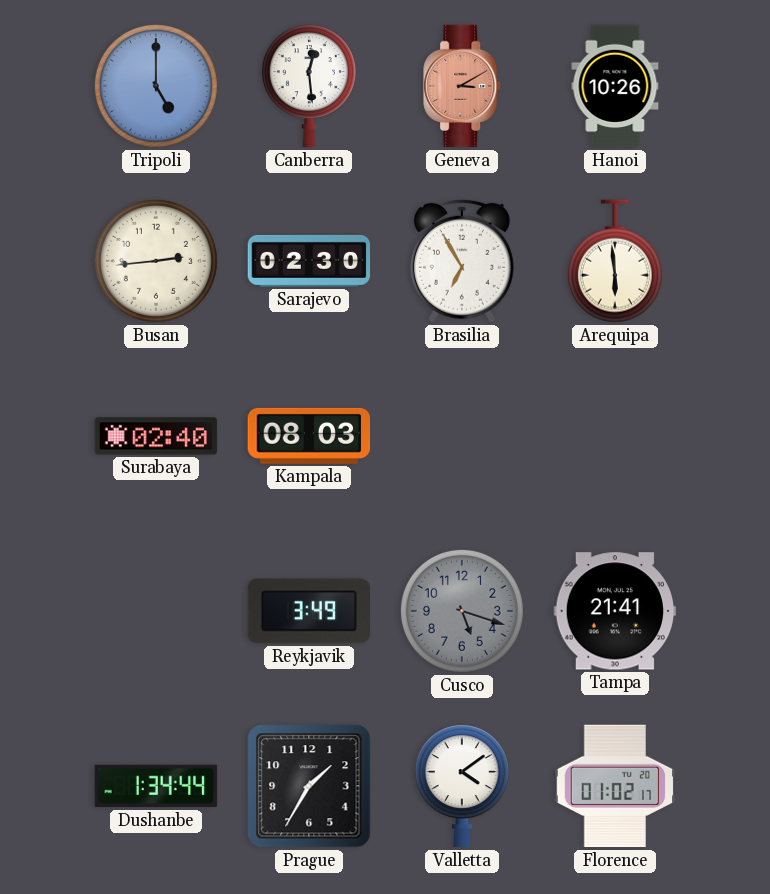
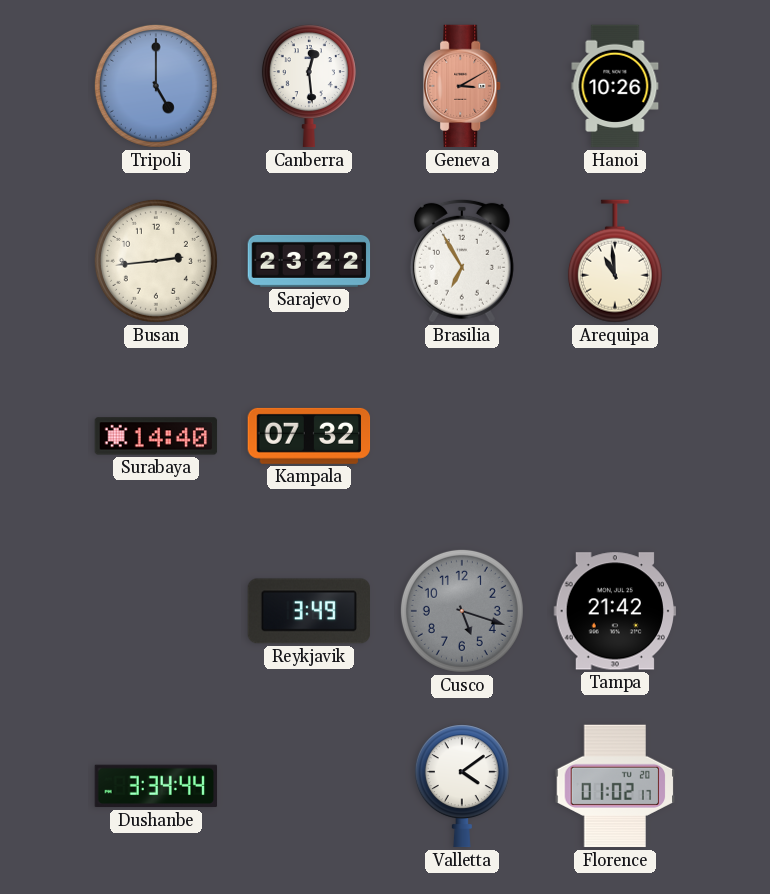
Sarajevo: 02:30 -> 23:22
Arequipa: 5:59 -> 10:59
Surabaya: 02:40 -> 14:40
Kampala: 08:03 -> 07:32
Tampa: 21:41 -> 21:42
Dushanbe: 1:34 -> 3:34
Prague: 1:35 -> none
